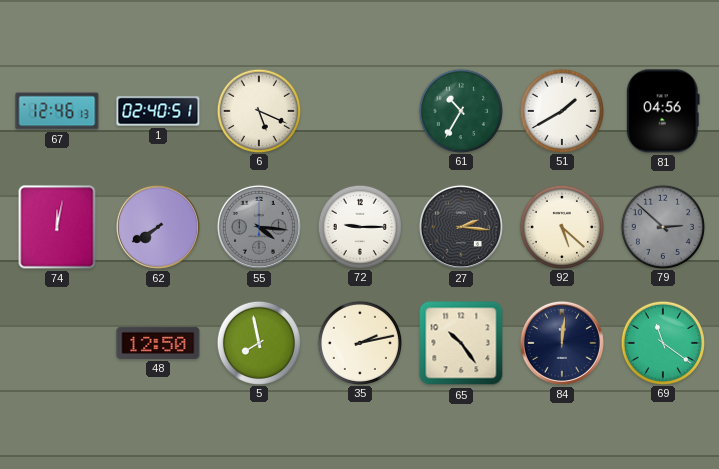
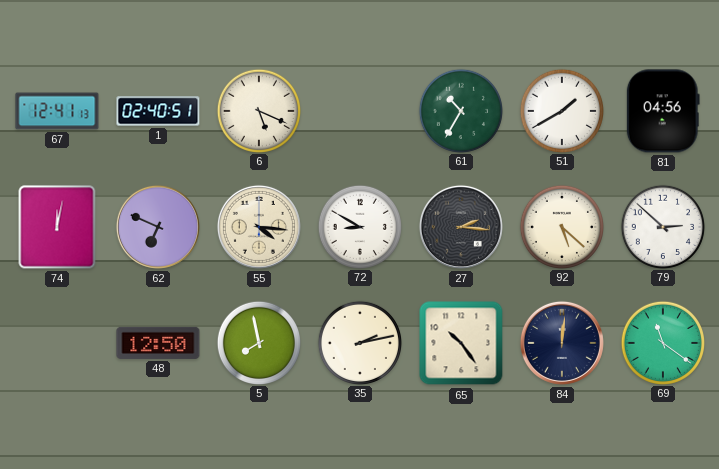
67: 12:46 -> 12:41
62: 7:40 -> 6:49
55 dial: grey -> cream
72: 9:15 -> 8:50
79 dial: grey -> white
